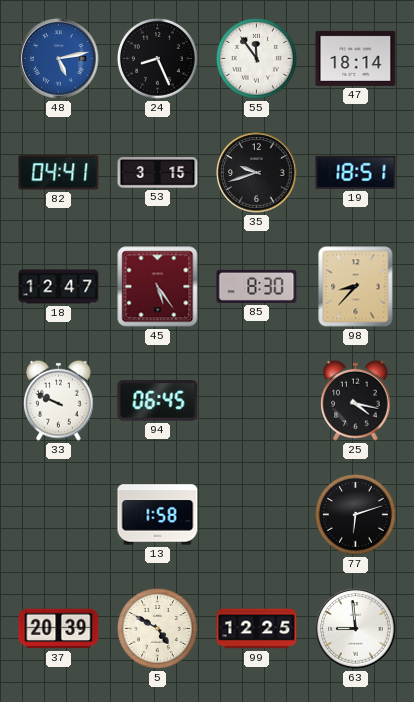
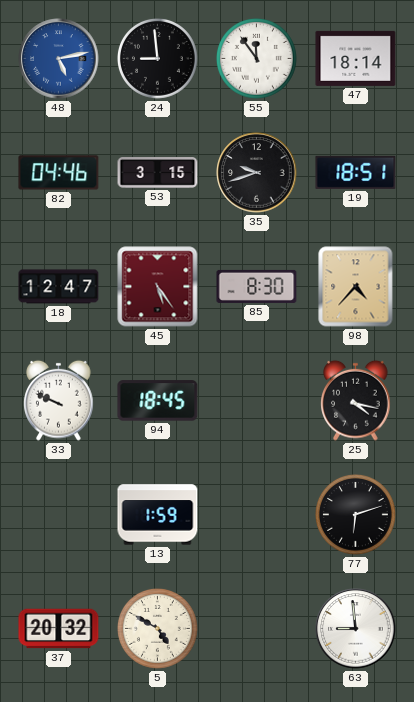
24: 8:26 -> 8:59
82: 04:41 -> 04:46
98: 8:37 -> 4:37
94: 06:45 -> 18:45
13: 1:58 -> 1:59
37: 20:39 -> 20:32
99: 12:25 -> none
